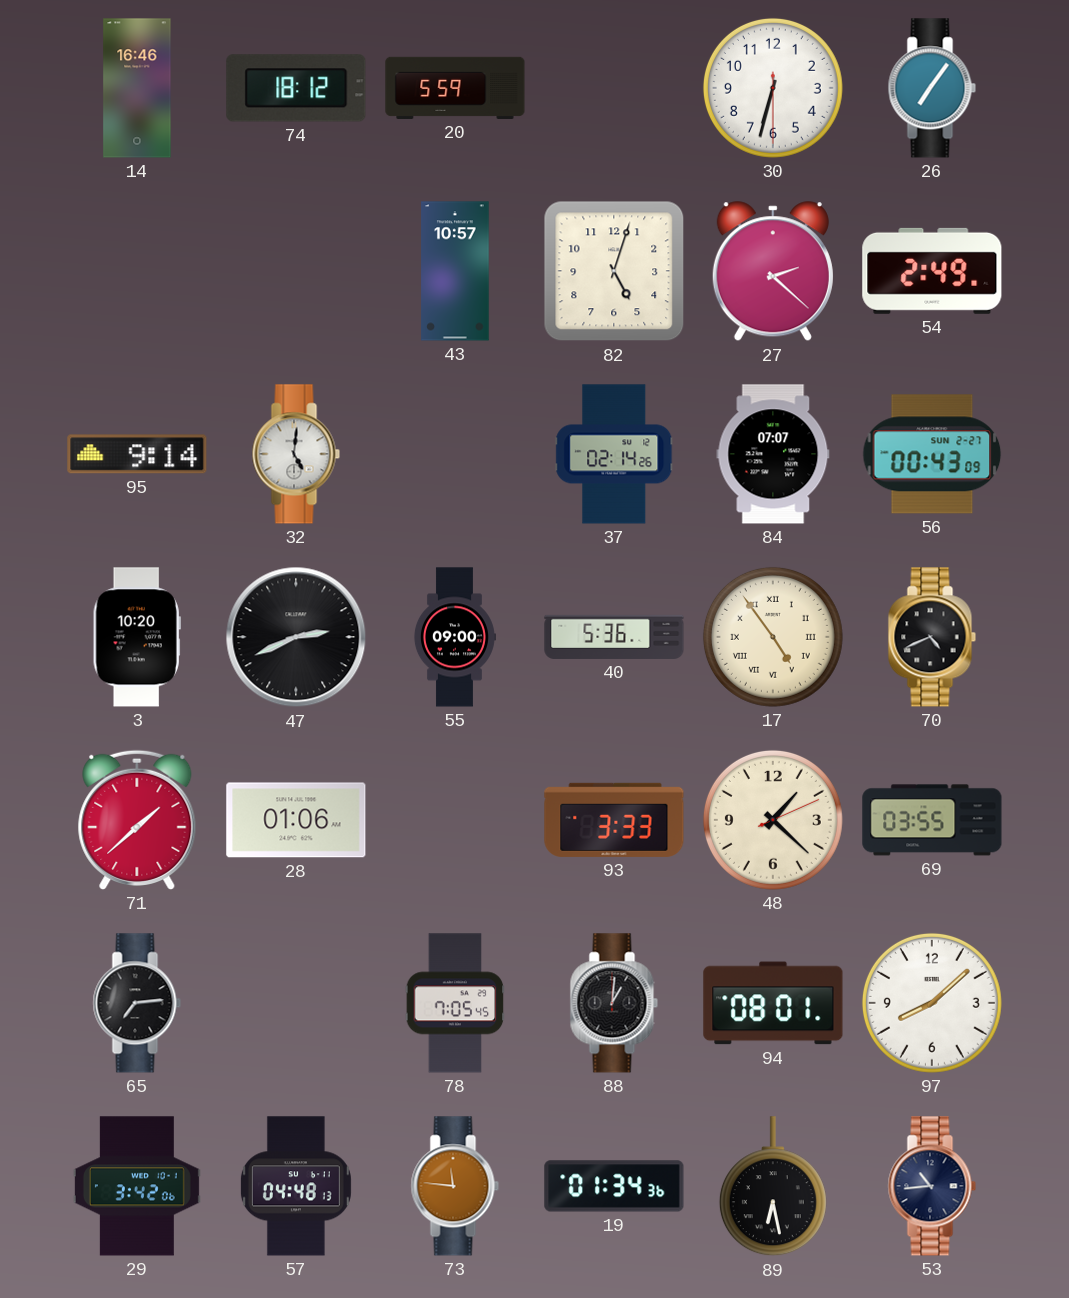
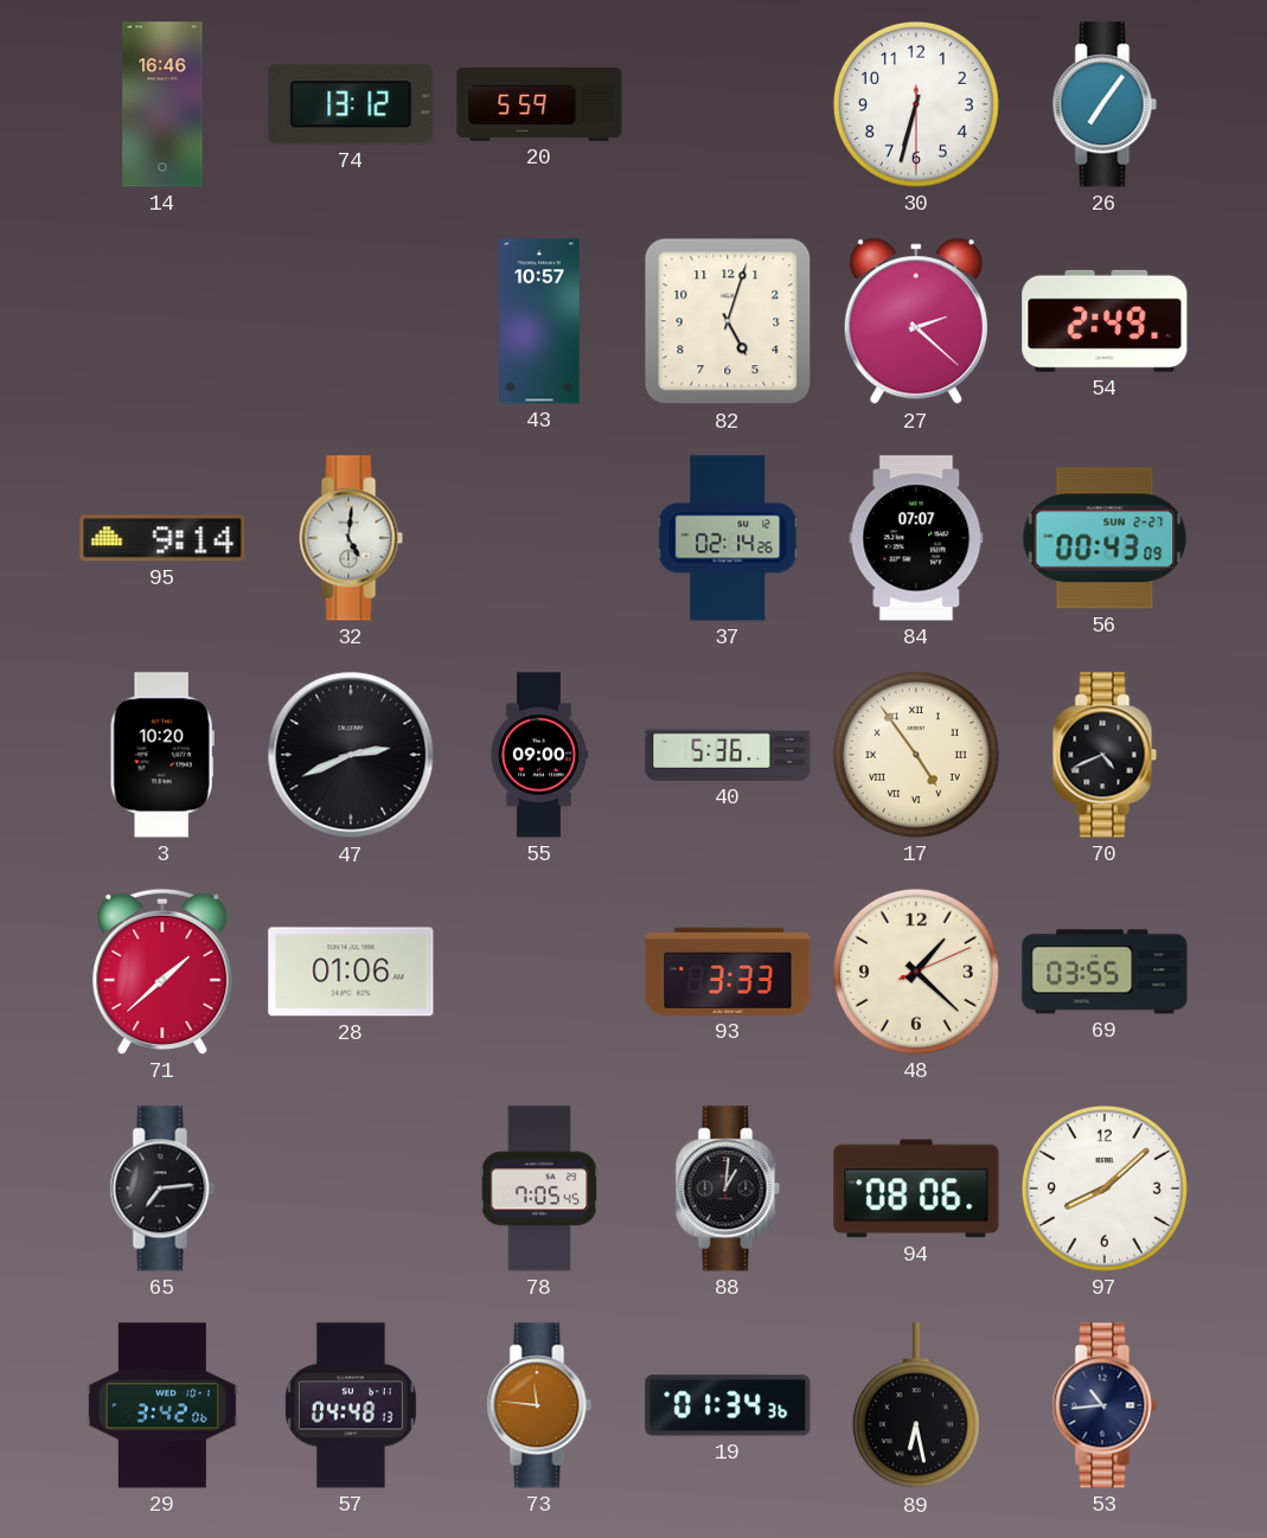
74: 18:12 -> 13:12
94: 08:01 -> 08:06
